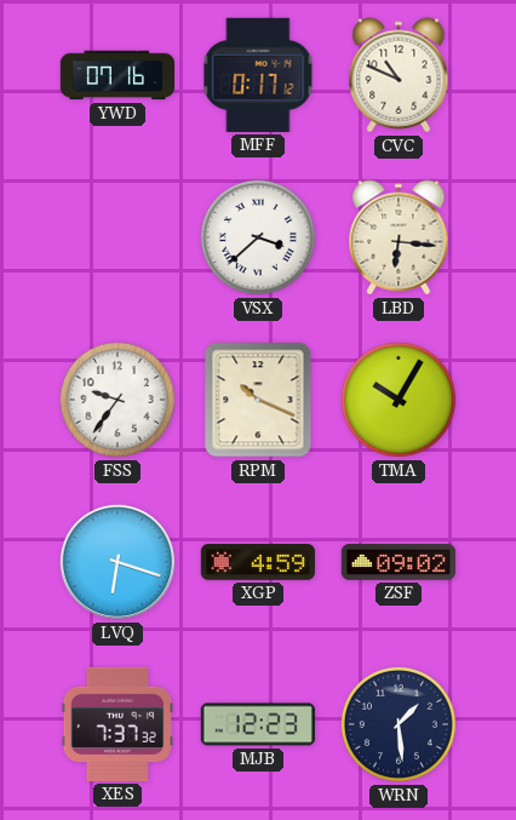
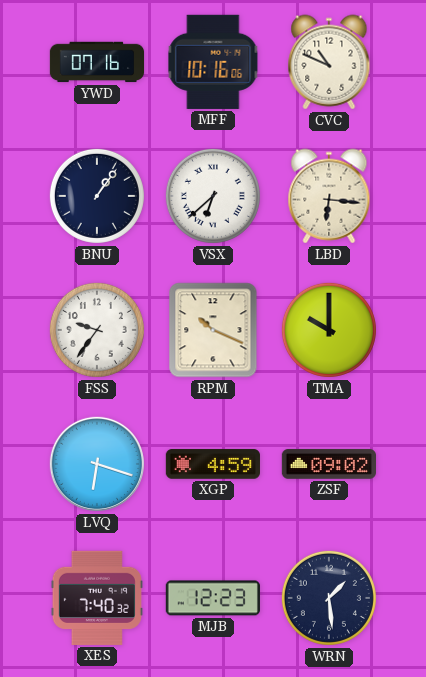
MFF: 0:17 -> 10:16
BNU: none -> 1:06
VSX: 3:38 -> 6:38
TMA: 10:05 -> 10:00
XES: 7:37 -> 7:40
